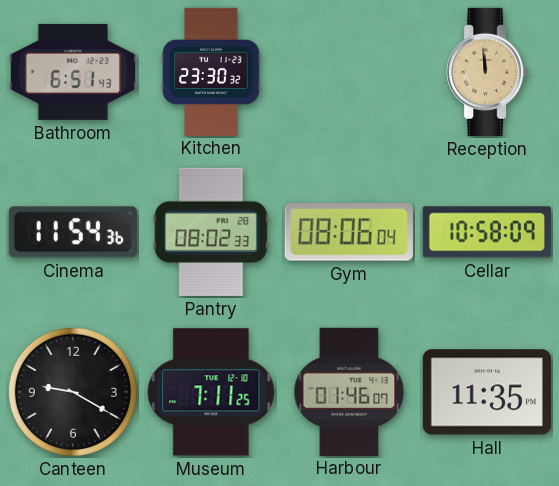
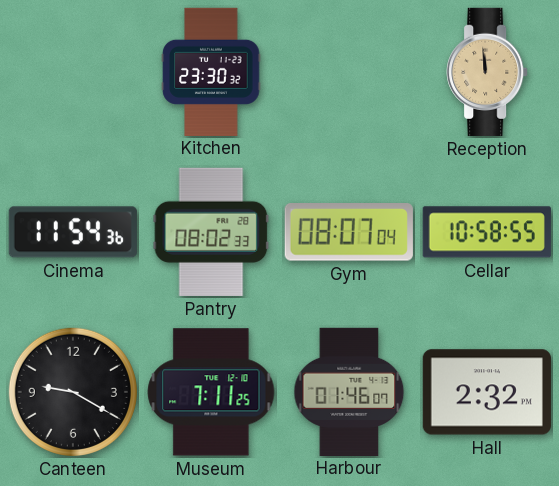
Bathroom: 6:51 -> none
Gym: 08:06 -> 08:07
Cellar: 10:58:09 -> 10:58:55
Hall: 11:35 -> 2:32
